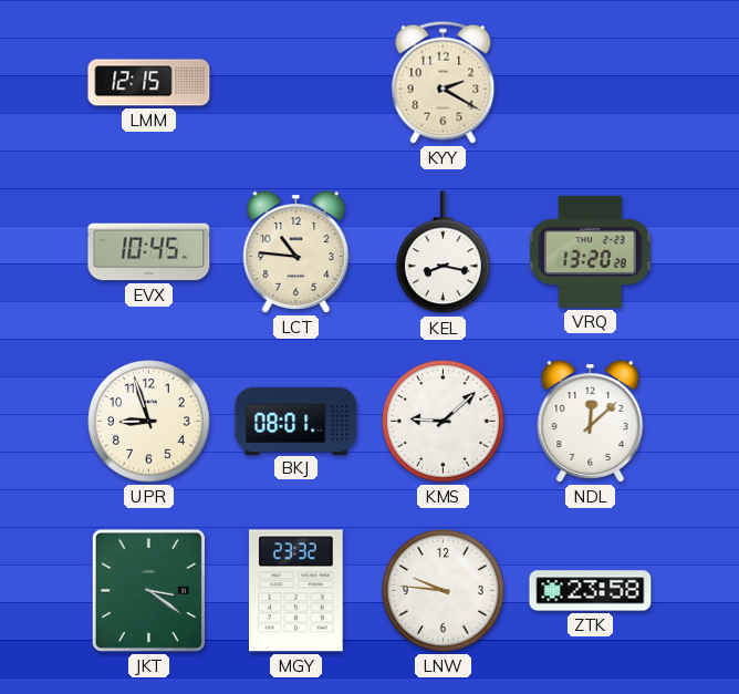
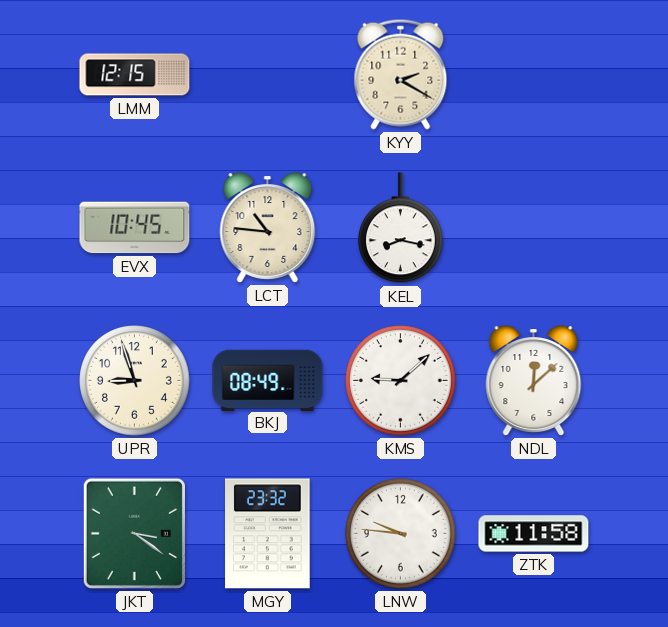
VRQ: 13:20 -> none
BKJ: 08:01 -> 08:49
ZTK: 23:58 -> 11:58
